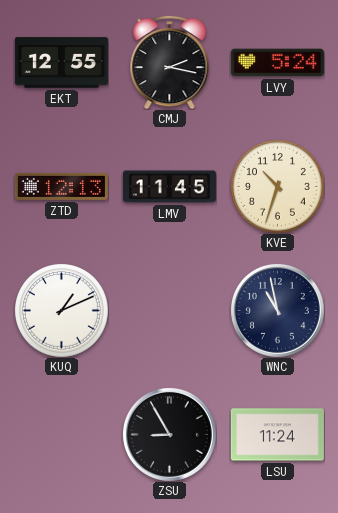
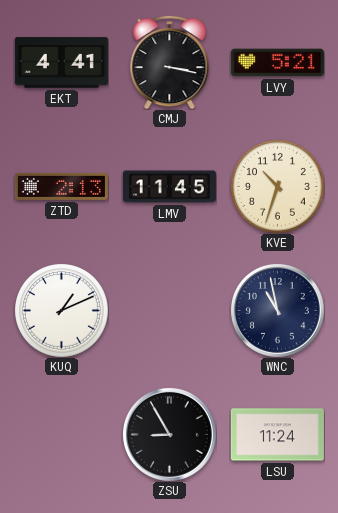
EKT: 12:55 -> 4:41
CMJ: 2:17 -> 3:17
LVY: 5:24 -> 5:21
ZTD: 12:13 -> 2:13
